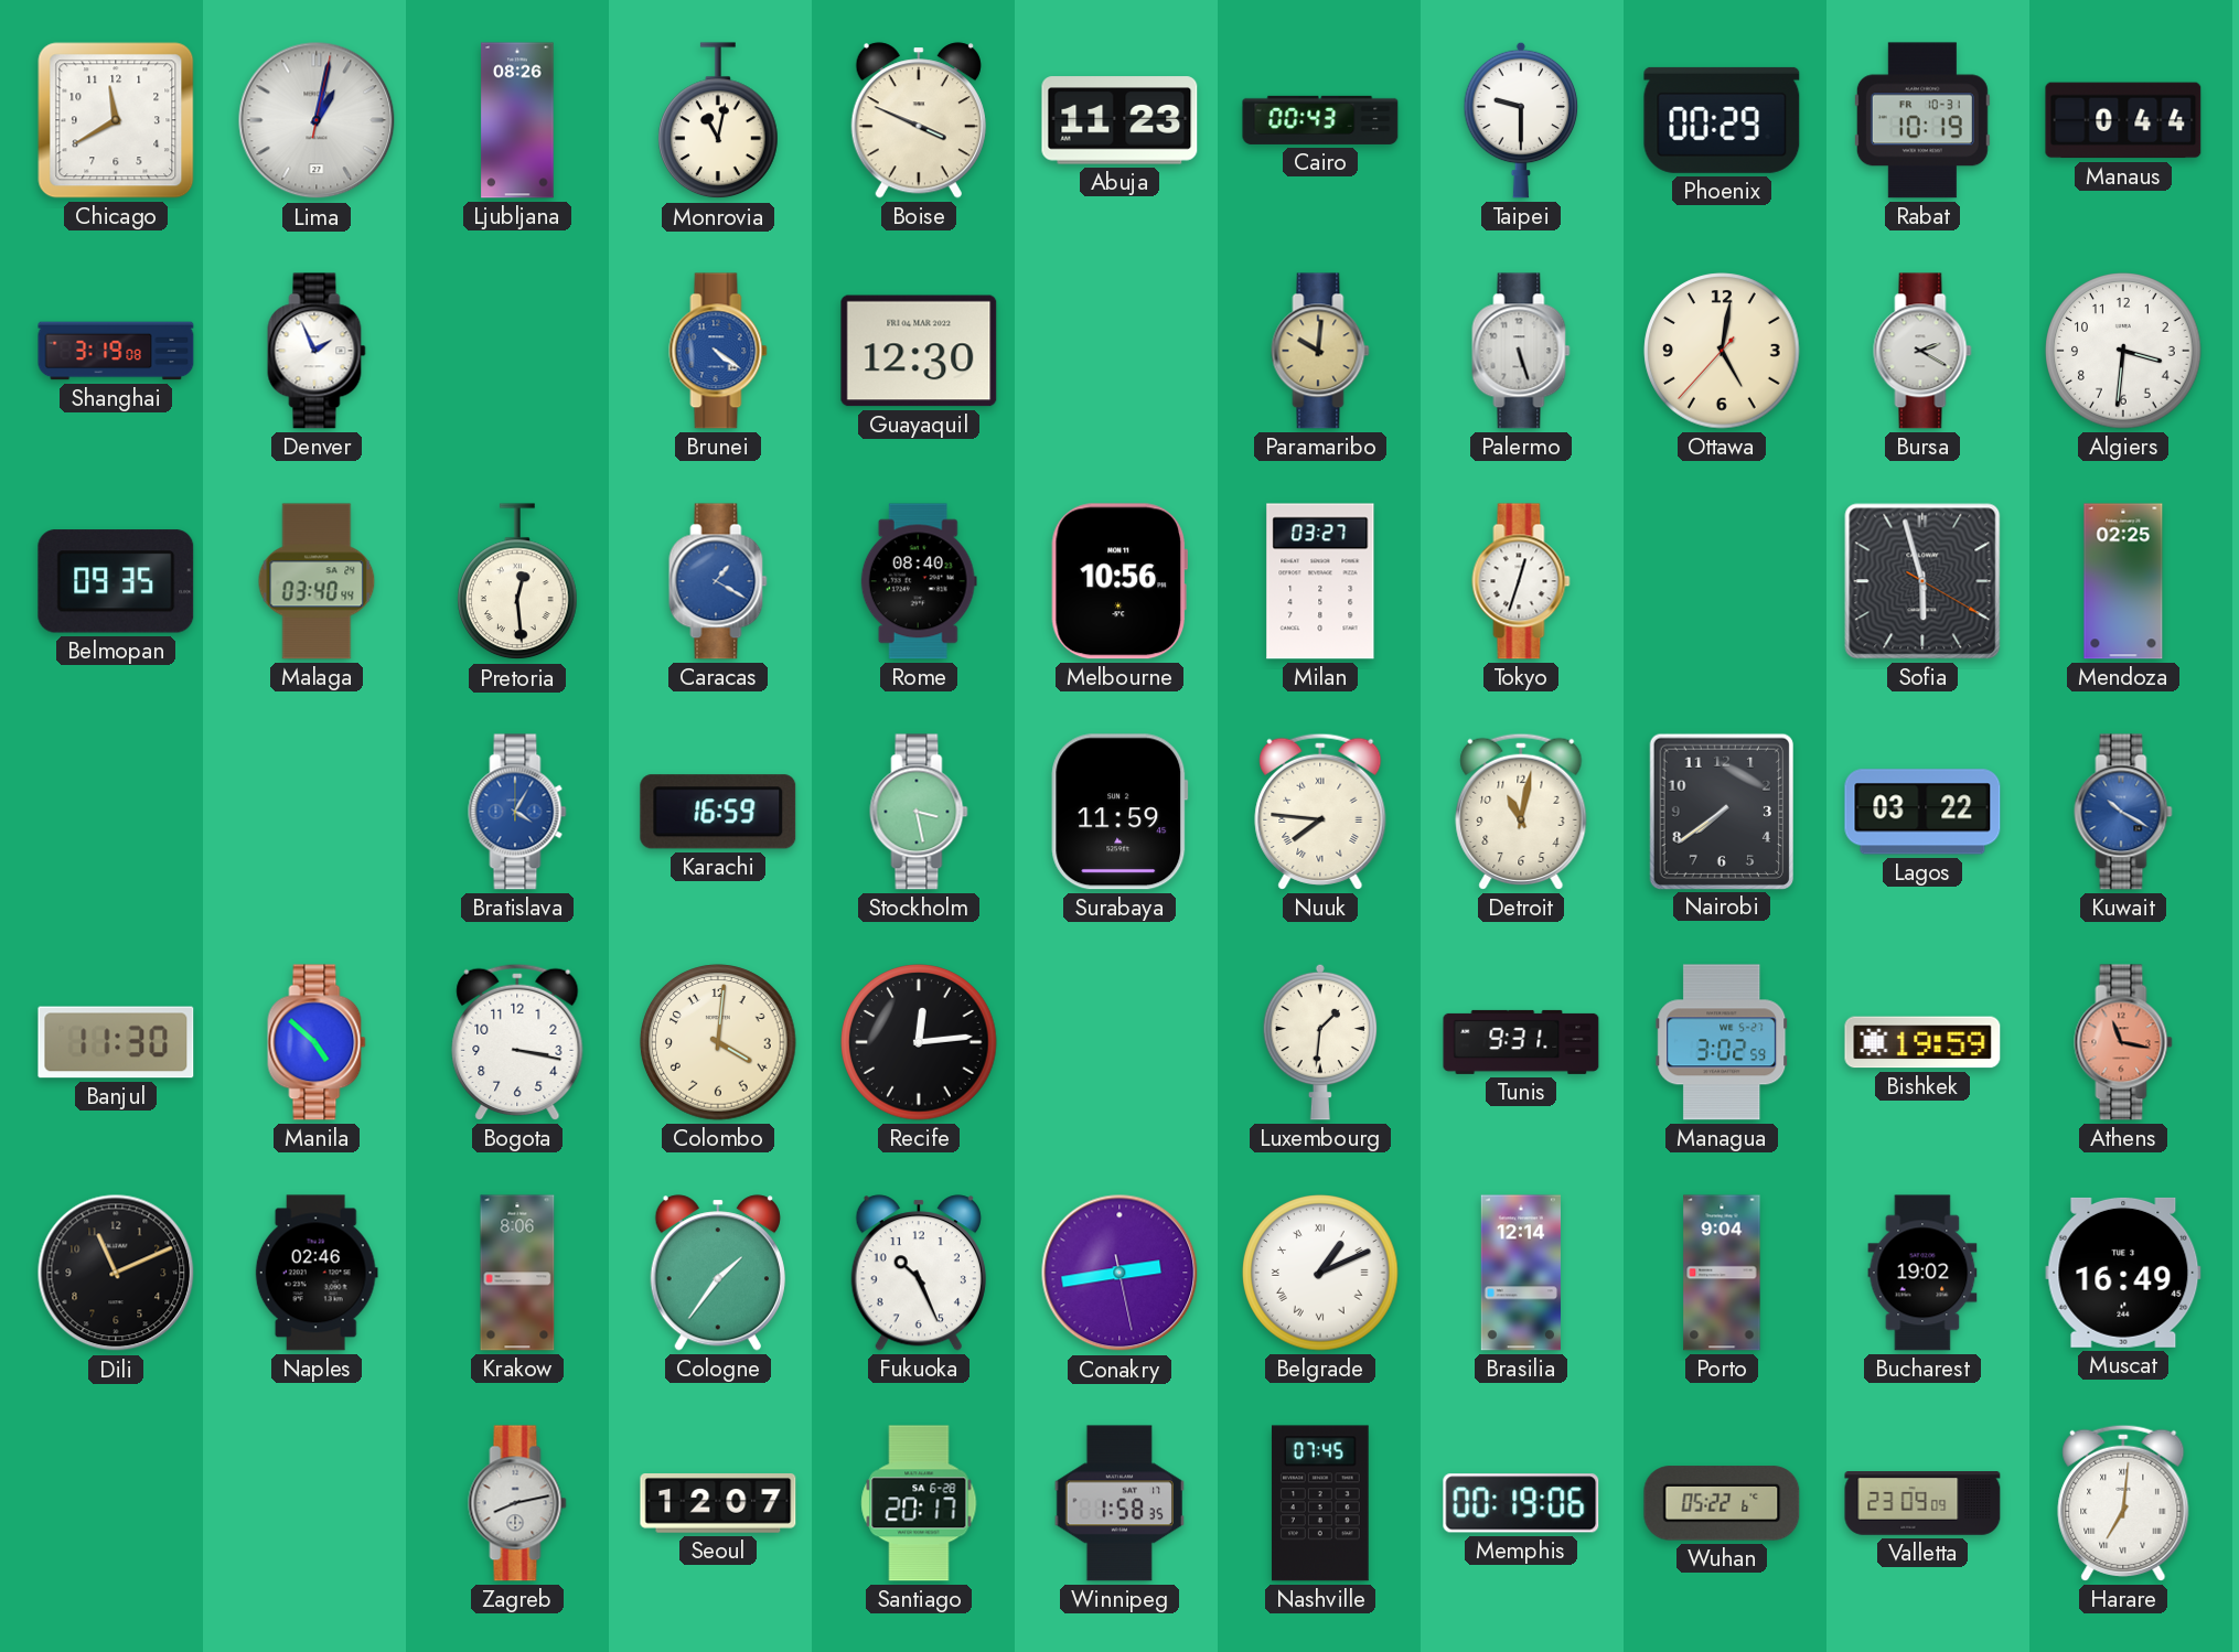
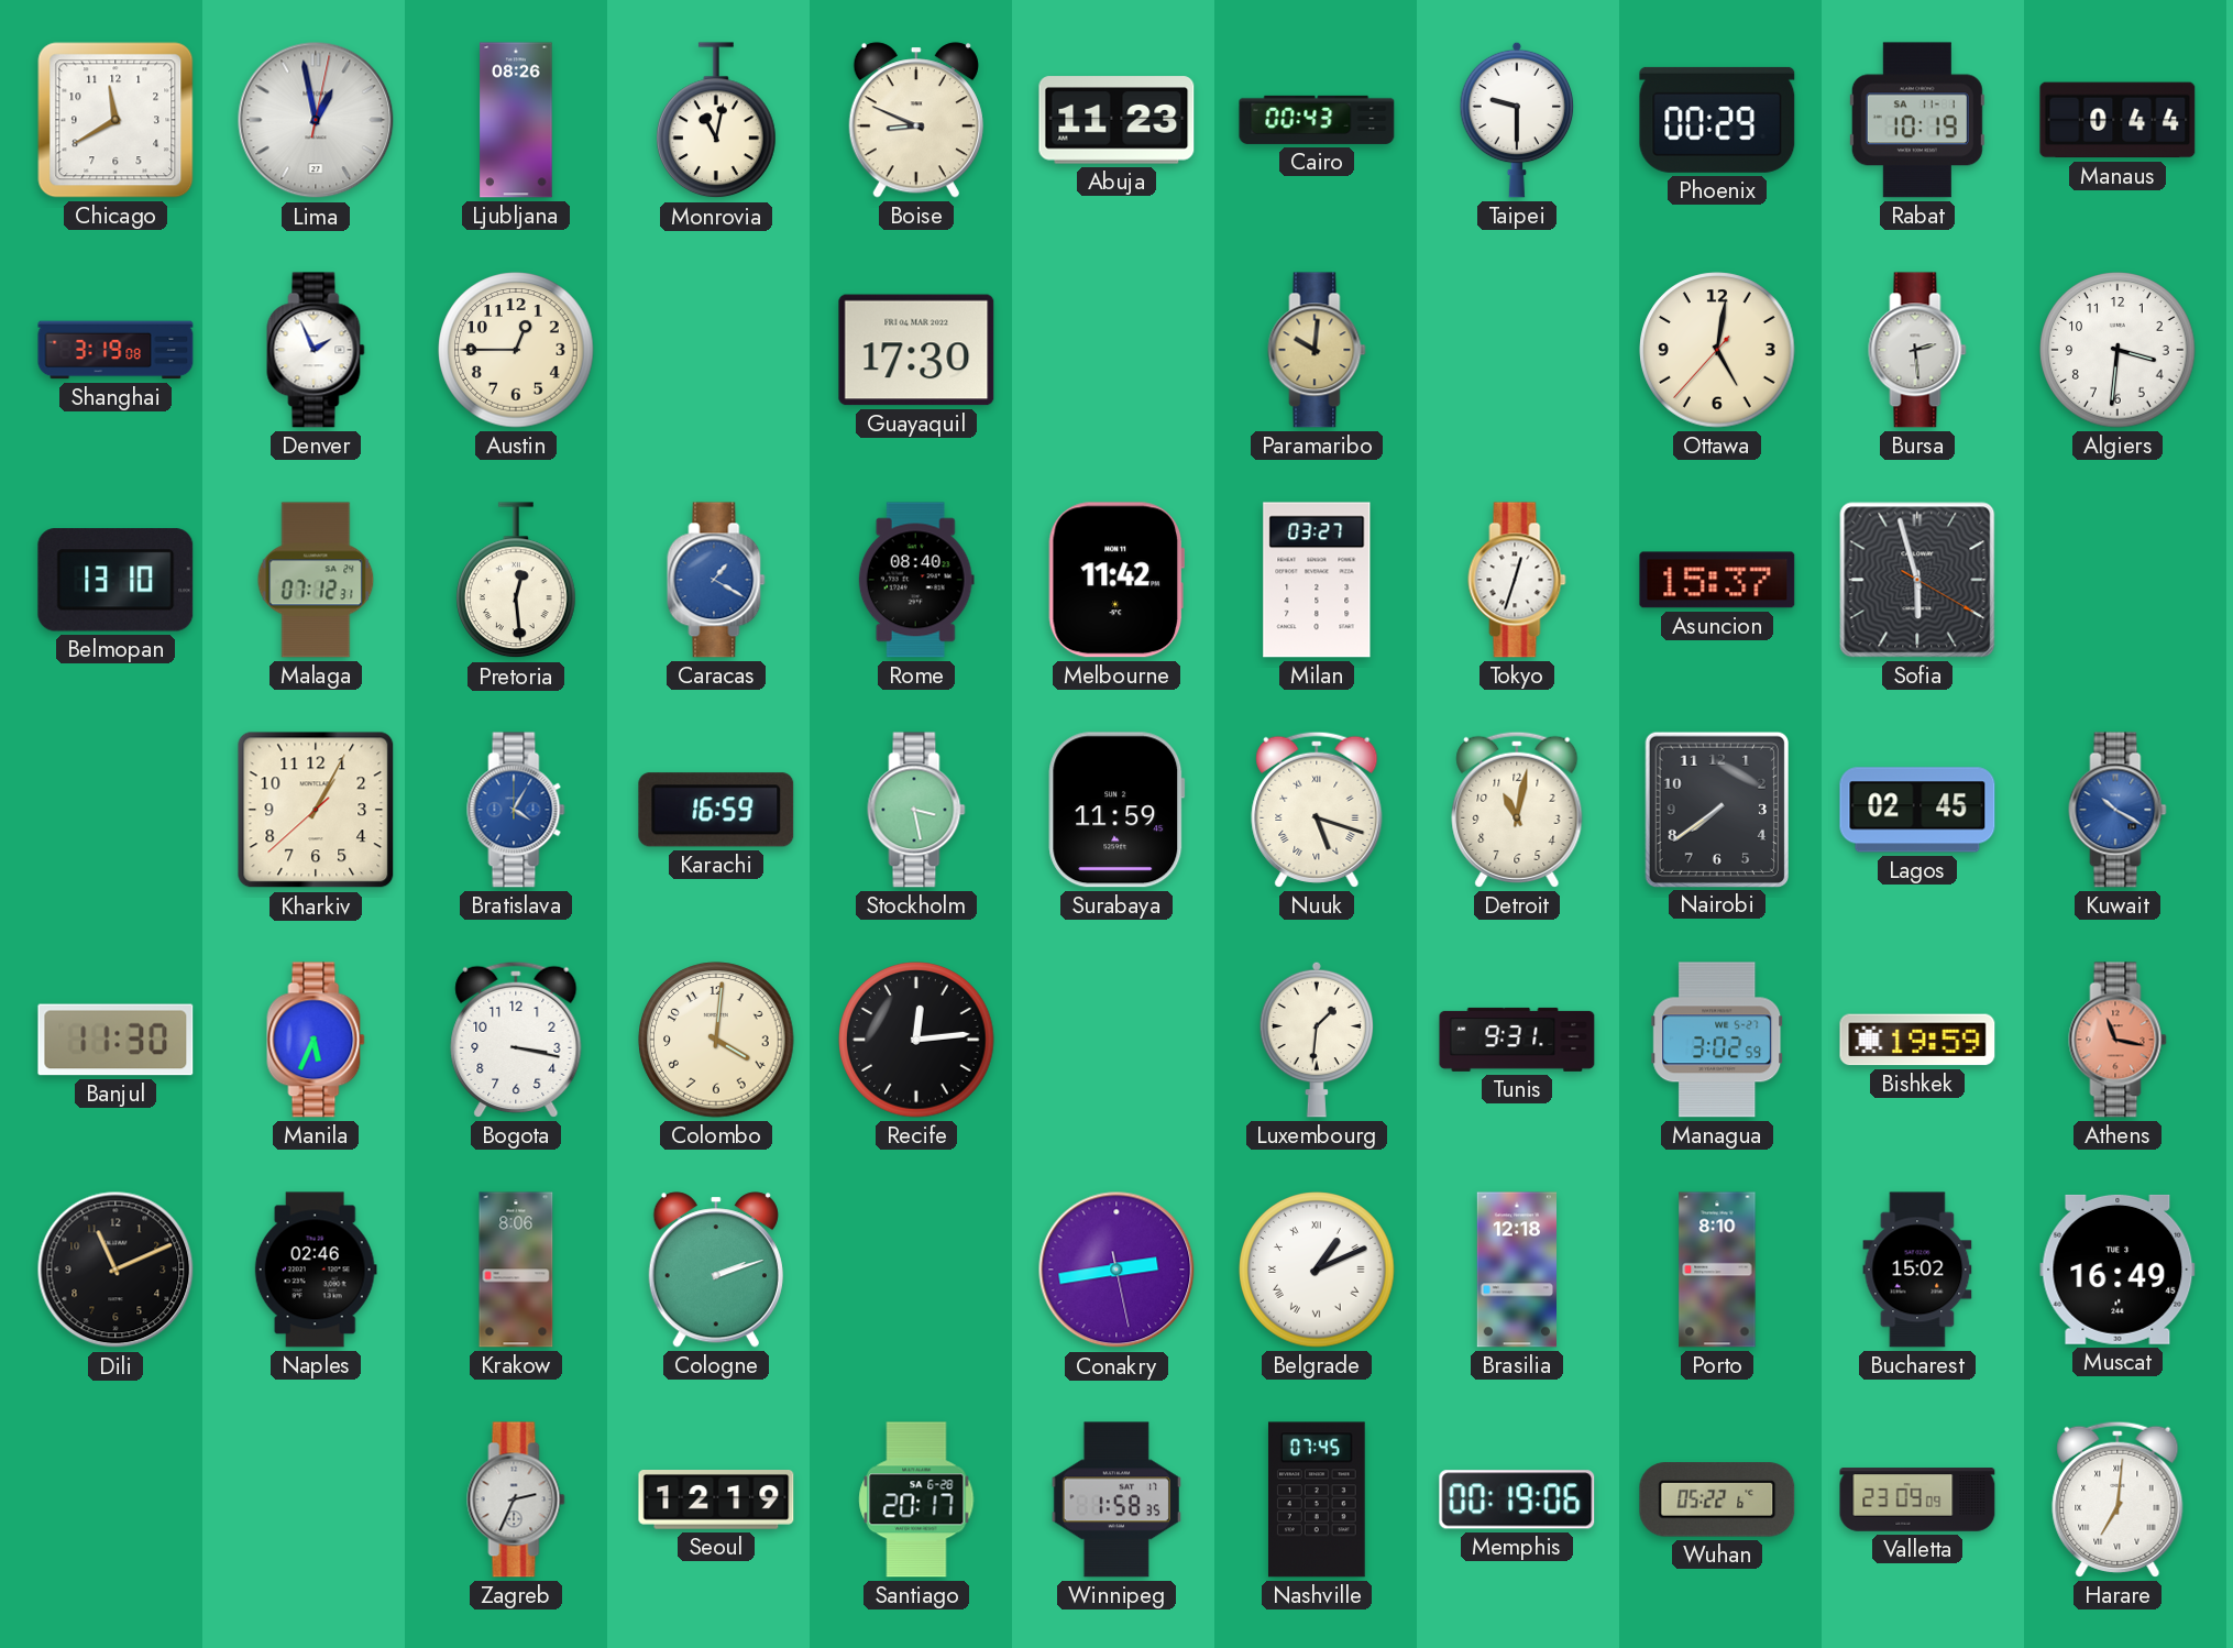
Lima: 1:02 -> 12:58
Boise: 3:49 -> 8:49
Rabat date: FR 10-31 -> SA 11-1
Austin: none -> 12:45
Brunei: 4:21 -> none
Guayaquil: 12:30 -> 17:30
Palermo: 5:27 -> none
Bursa: 2:20 -> 2:29
Belmopan: 09:35 -> 13:10
Malaga: 03:40 -> 07:12
Melbourne: 10:56 -> 11:42
Asuncion: none -> 15:37
Mendoza: 02:25 -> none
Kharkiv: none -> 1:04
Nuuk: 7:46 -> 5:18
Lagos: 03:22 -> 02:45
Manila: 4:52 -> 5:34
Cologne: 1:36 -> 2:12
Fukuoka: 10:26 -> none
Brasilia: 12:14 -> 12:18
Porto: 9:04 -> 8:10
Bucharest: 19:02 -> 15:02
Zagreb: 8:13 -> 2:34
Seoul: 12:07 -> 12:19
